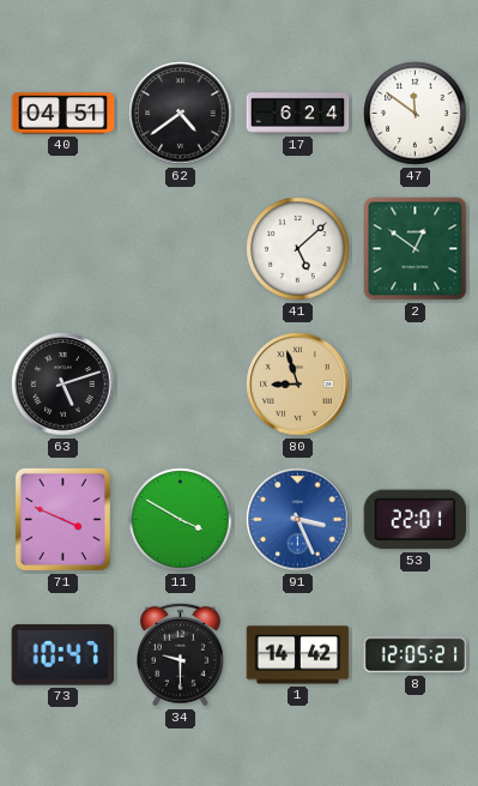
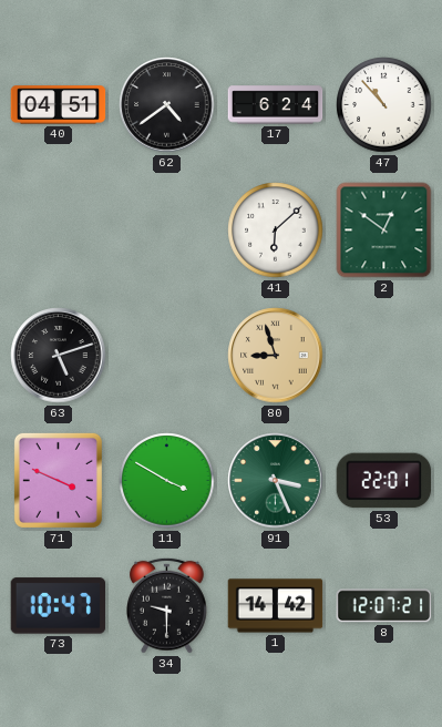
47: 11:51 -> 10:53
41: 5:08 -> 6:08
91 dial: blue -> green
8: 12:05 -> 12:07
